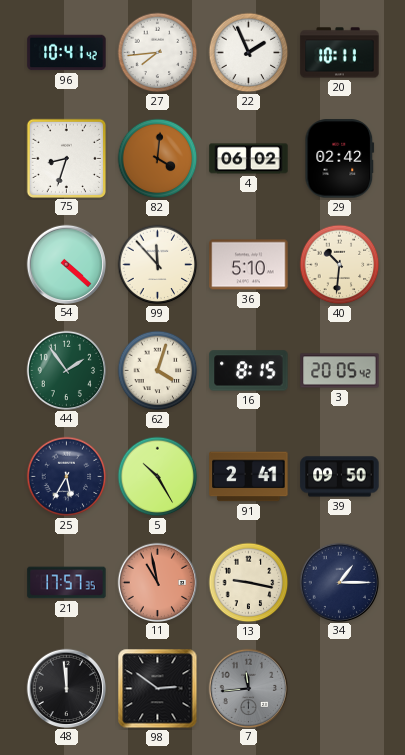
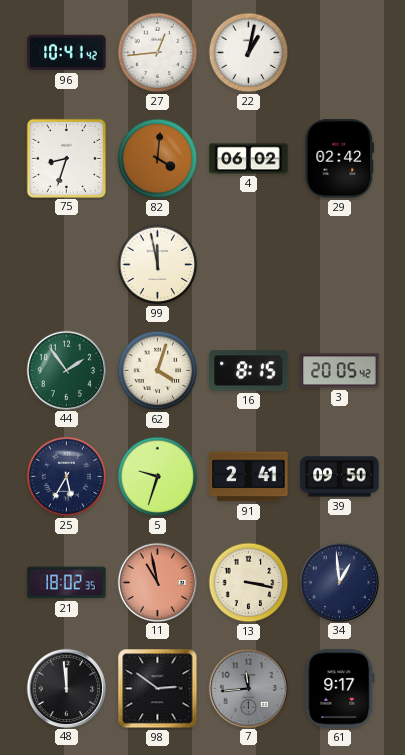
27: 7:44 -> 12:44
22: 1:56 -> 1:02
20: 10:11 -> none
54: 4:22 -> none
99: 11:53 -> 11:58
36: 5:10 -> none
40: 10:31 -> none
5: 10:25 -> 9:33
21: 17:57 -> 18:02
13: 9:17 -> 3:17
34: 1:15 -> 12:59
61: none -> 9:17
